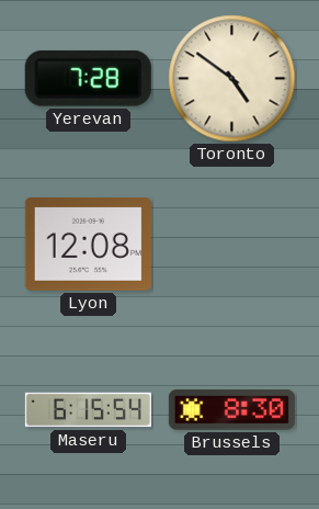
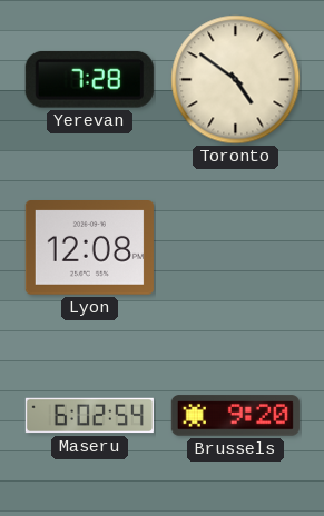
Maseru: 6:15 -> 6:02
Brussels: 8:30 -> 9:20
